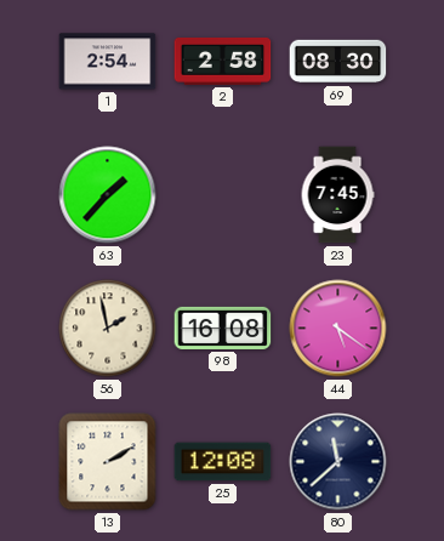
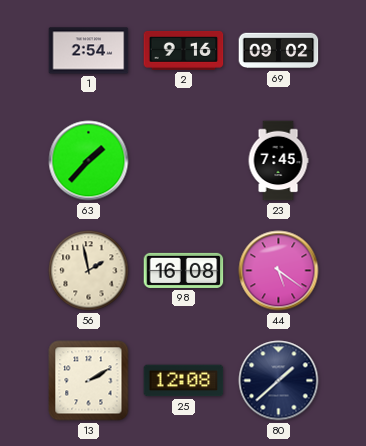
2: 2:58 -> 9:16
69: 08:30 -> 09:02
80: 11:38 -> 1:38
